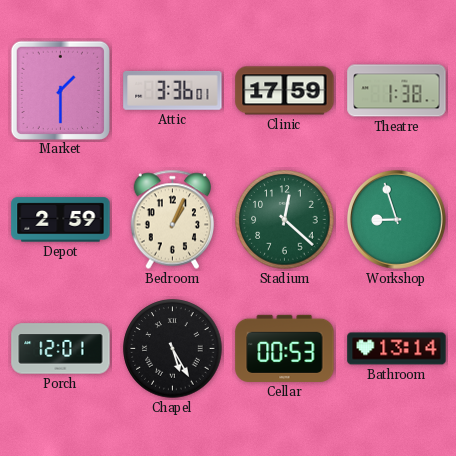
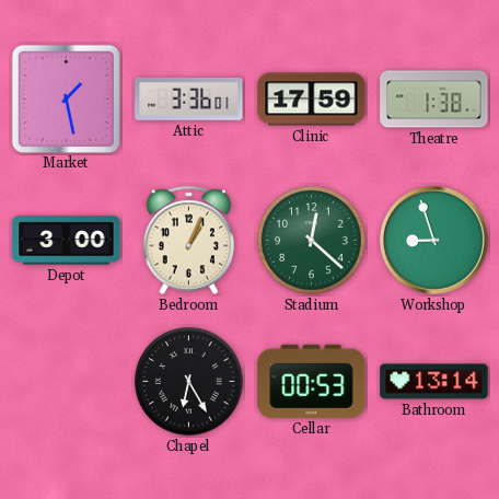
Market: 1:30 -> 1:28
Depot: 2:59 -> 3:00
Porch: 12:01 -> none
Chapel: 5:25 -> 6:25
